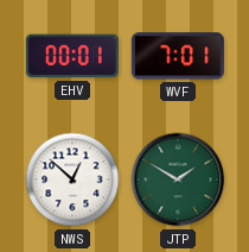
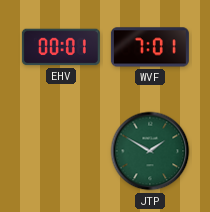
NWS: 12:52 -> none
